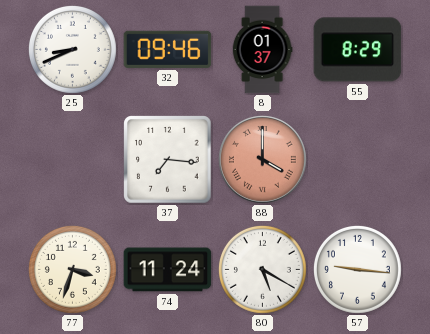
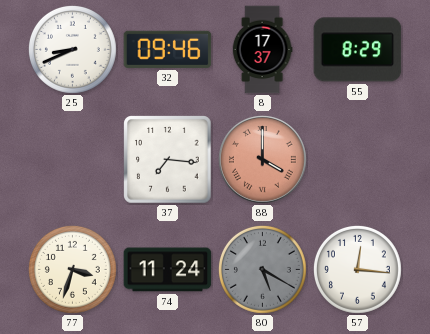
8: 01:37 -> 17:37
80 dial: white -> grey
57: 9:16 -> 12:16
